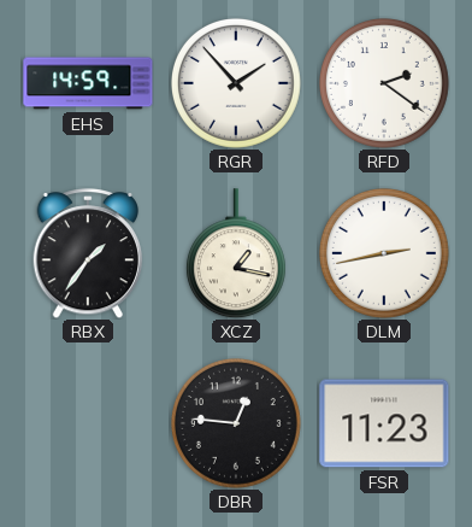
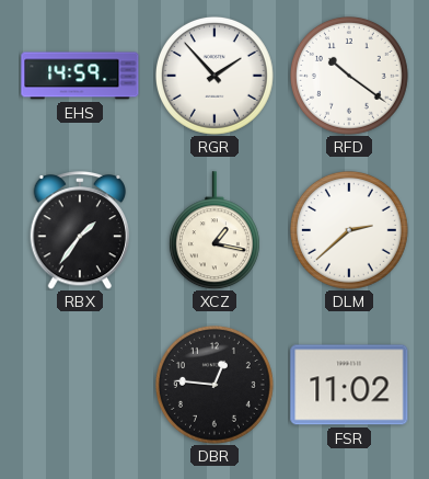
RFD: 2:21 -> 10:21
DLM: 2:43 -> 2:38
FSR: 11:23 -> 11:02
